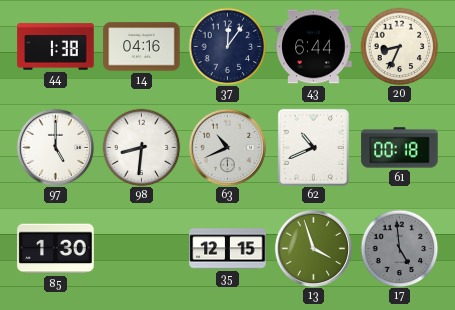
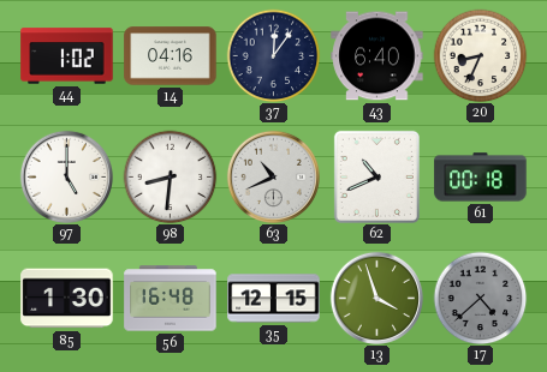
44: 1:38 -> 1:02
43: 6:44 -> 6:40
56: none -> 16:48
17: 4:59 -> 4:38
